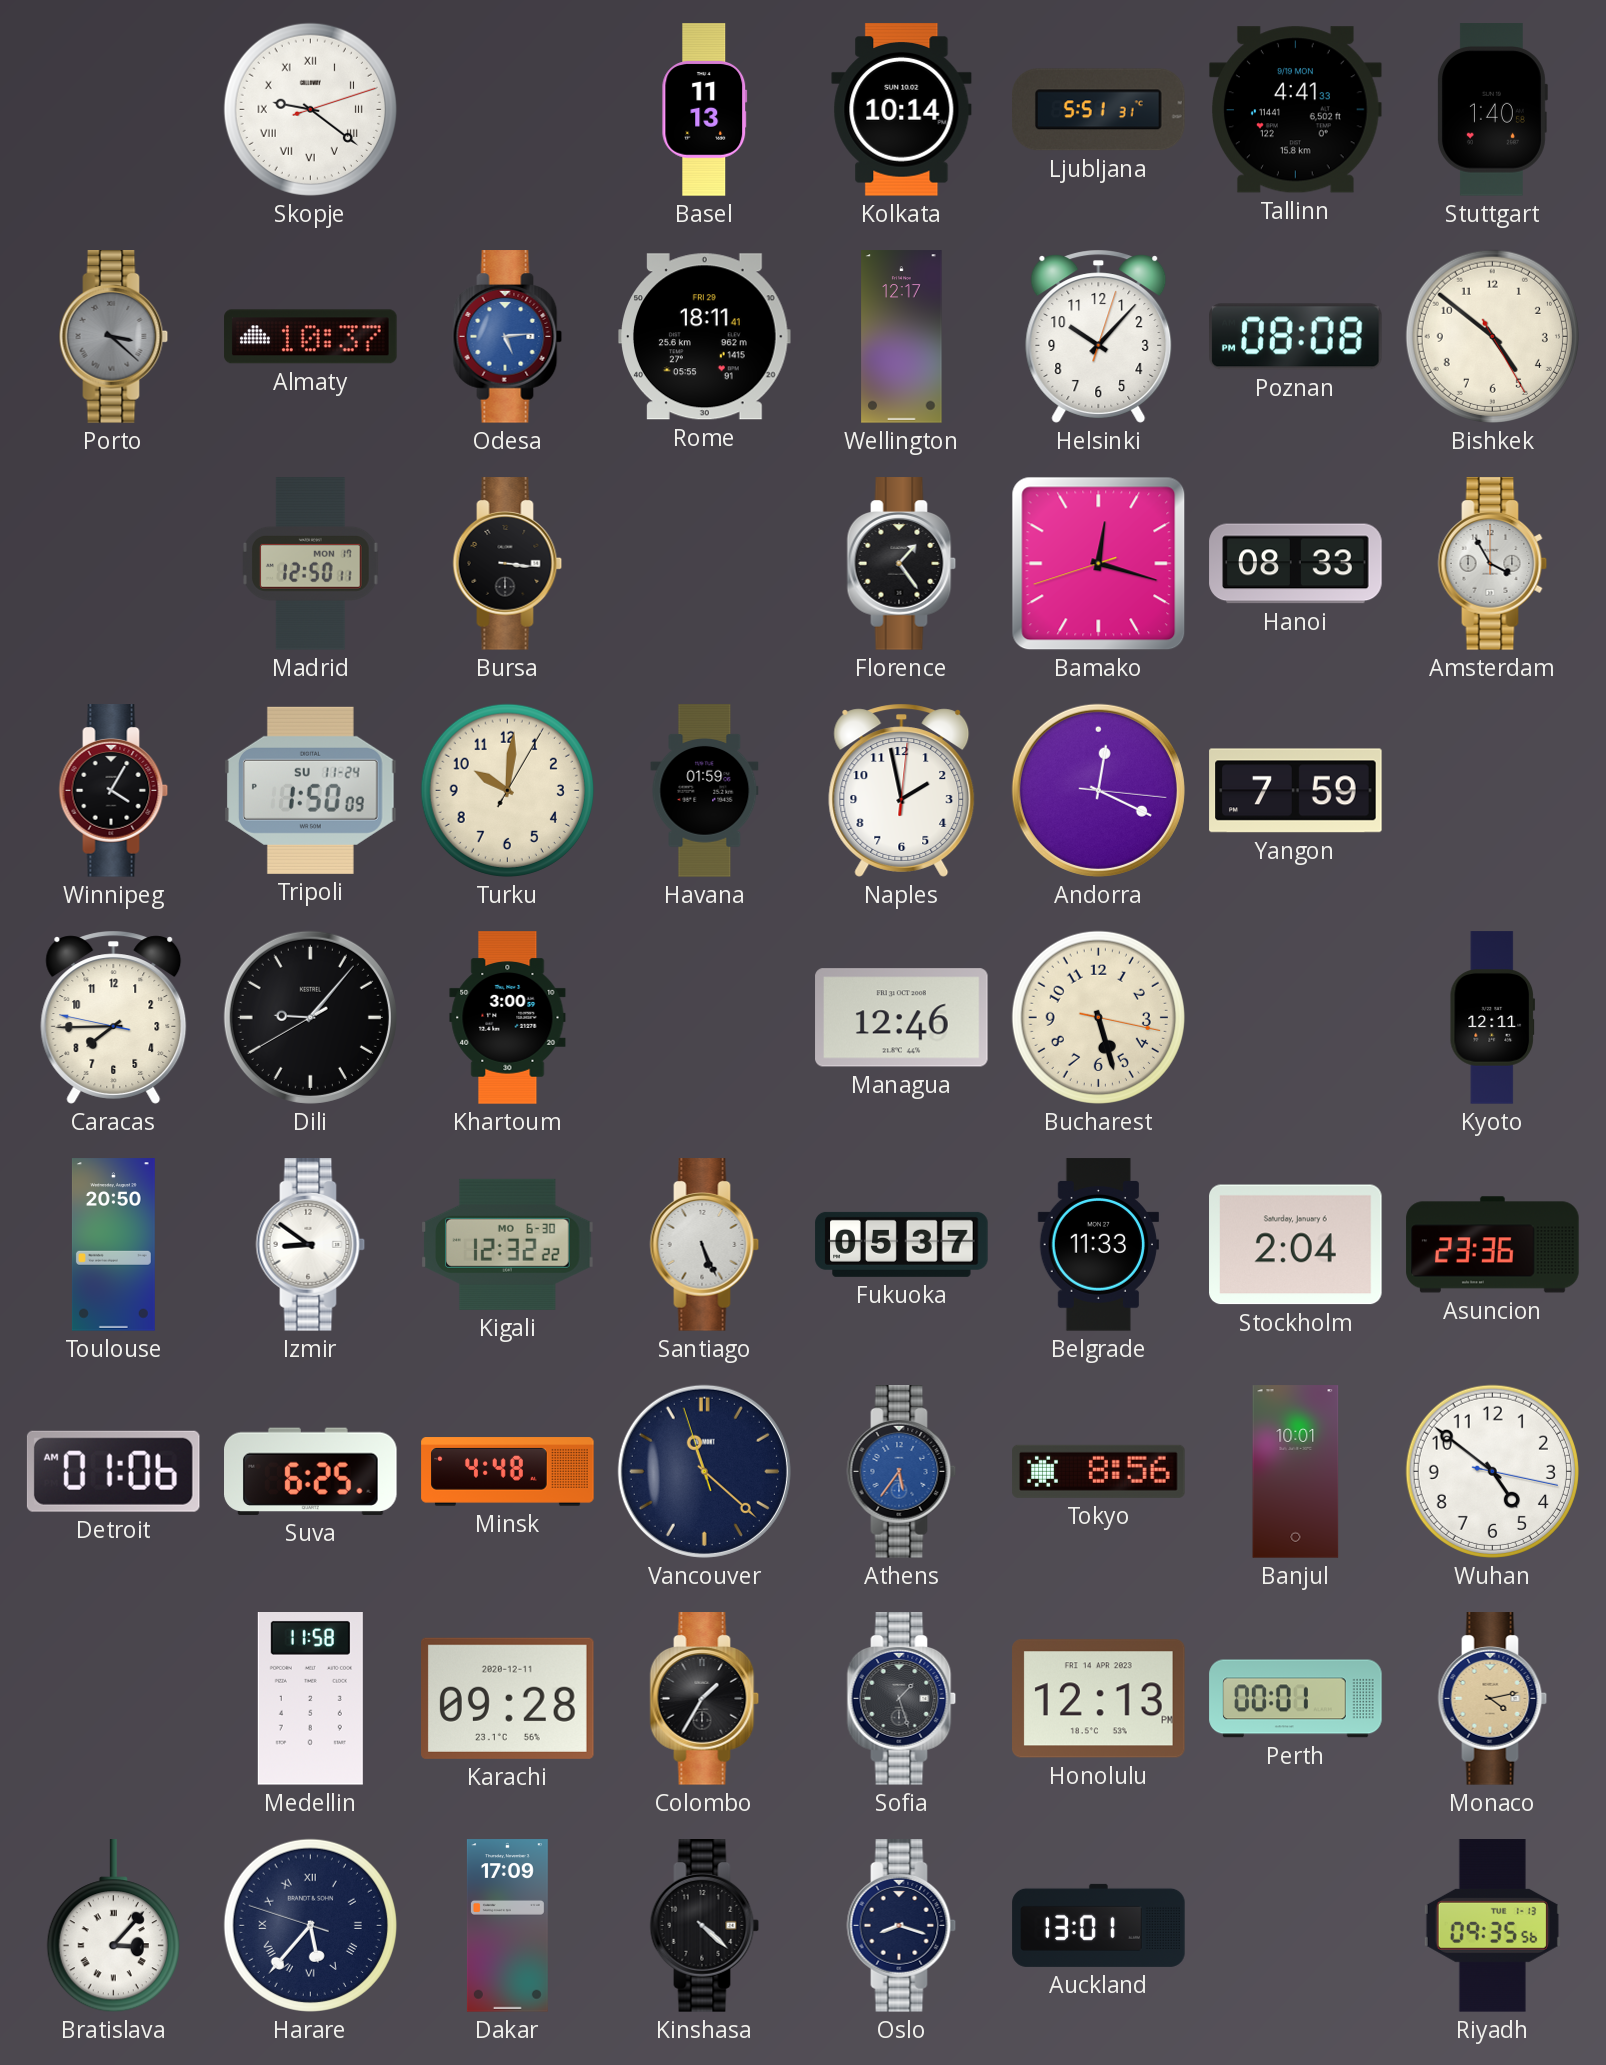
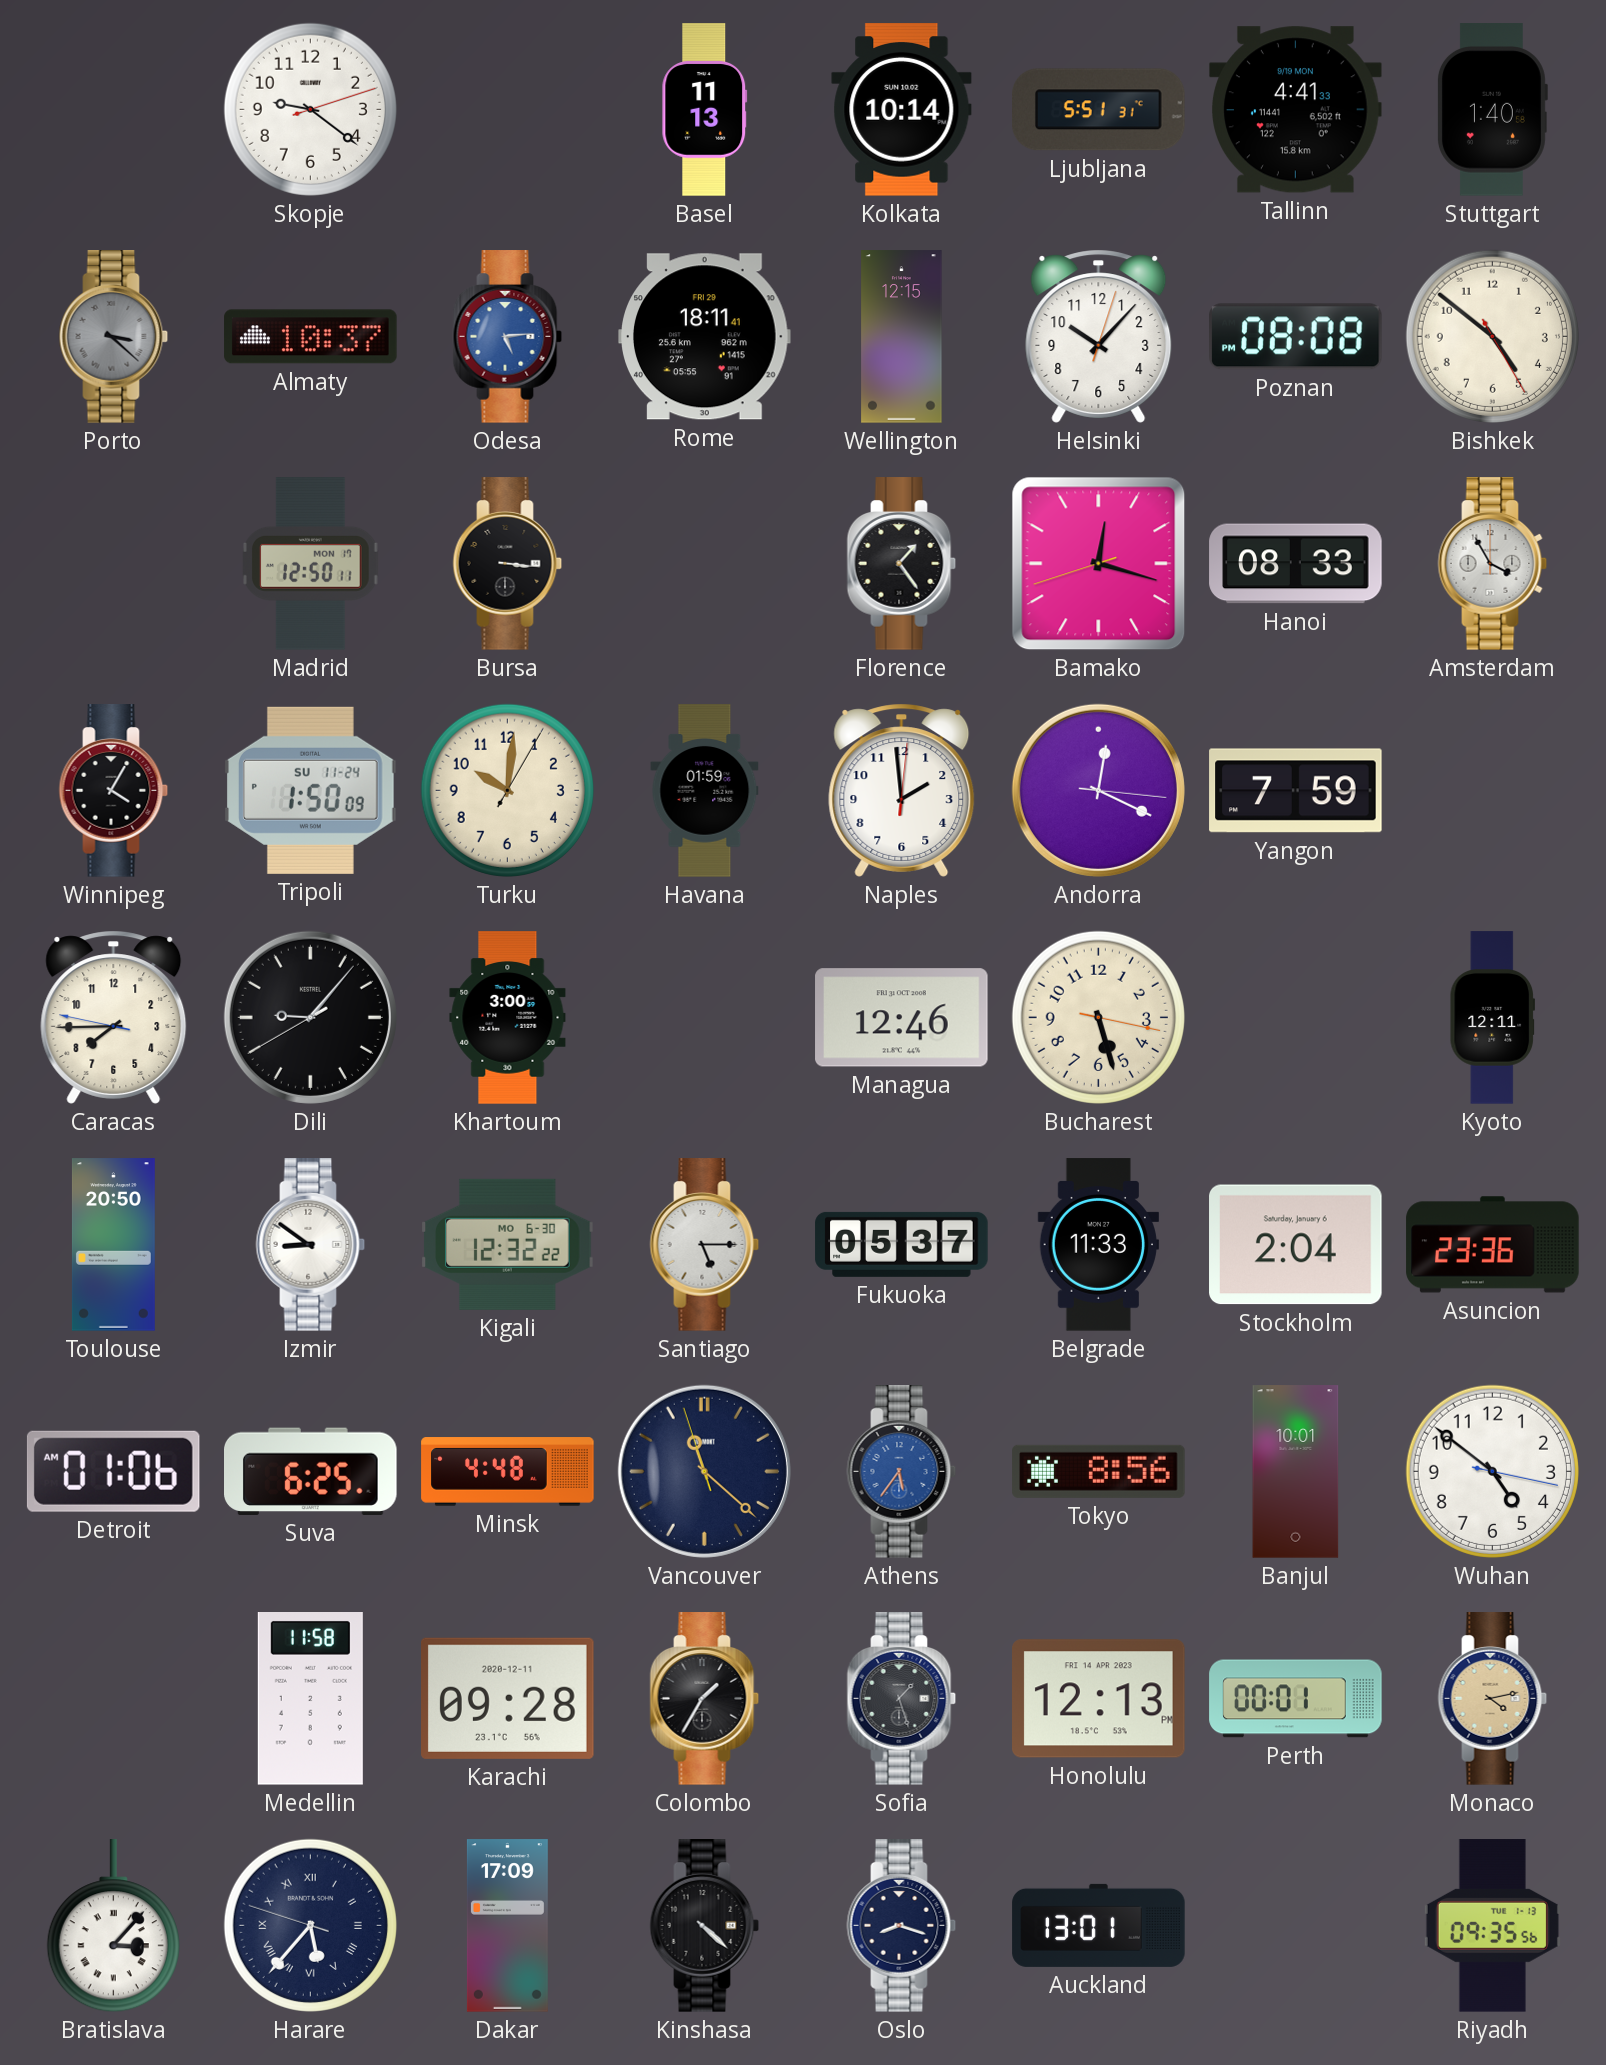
Skopje numerals: Roman -> Arabic
Wellington: 12:17 -> 12:15
Naples: 1:58 -> 1:59
Santiago: 5:26 -> 5:15
